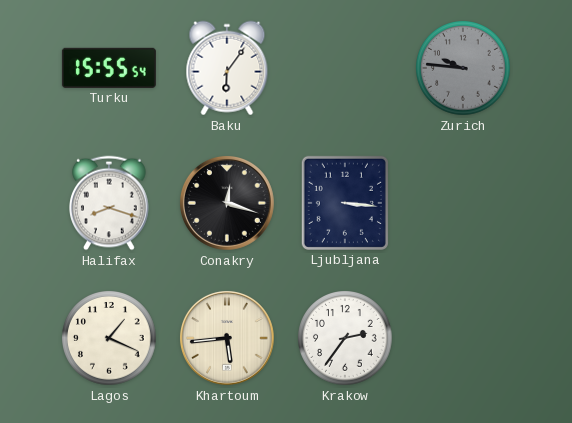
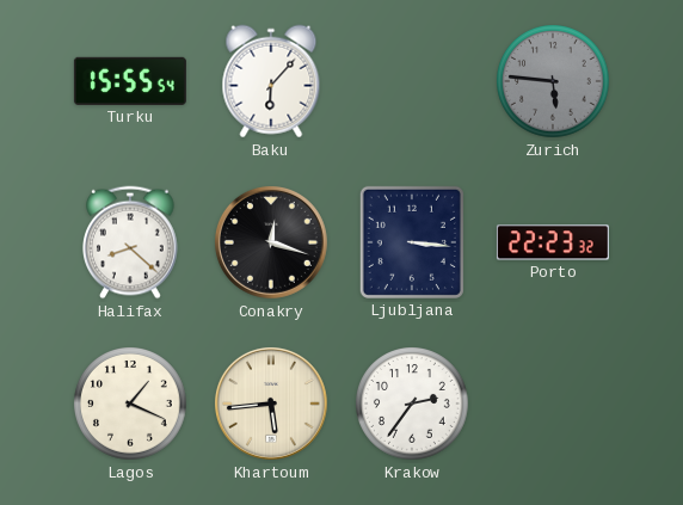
Baku: 6:06 -> 6:07
Zurich: 9:46 -> 5:46
Halifax: 8:18 -> 8:22
Porto: none -> 22:23
